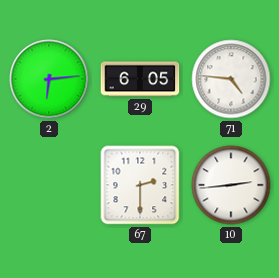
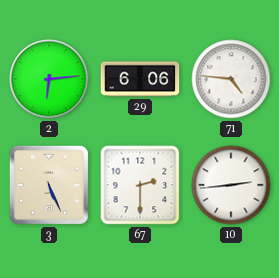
29: 6:05 -> 6:06
3: none -> 5:26
